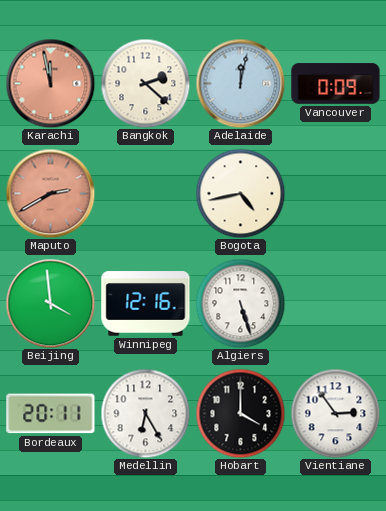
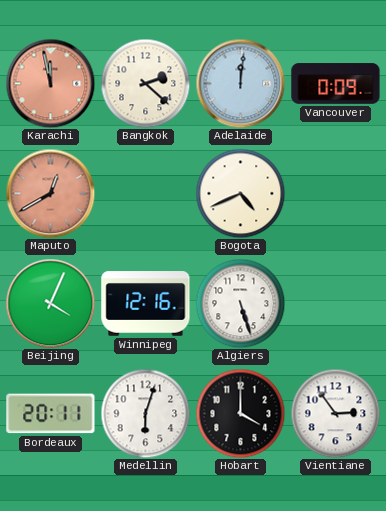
Adelaide: 12:02 -> 12:01
Maputo: 2:40 -> 12:40
Bogota: 4:43 -> 4:41
Beijing: 3:59 -> 4:04
Medellin: 6:25 -> 6:03
